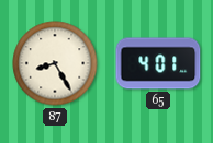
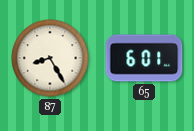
65: 4:01 -> 6:01
